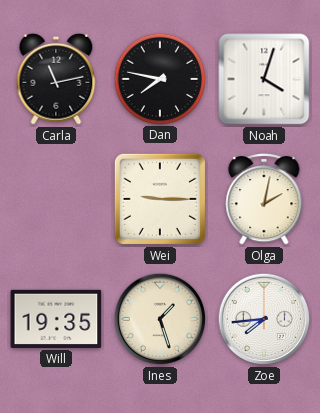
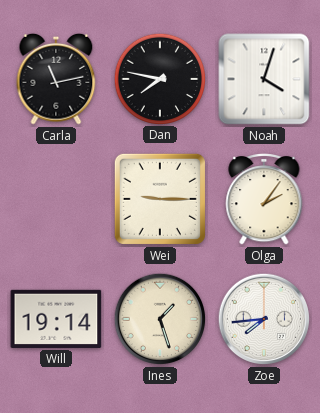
Olga: 2:02 -> 2:06
Will: 19:35 -> 19:14
